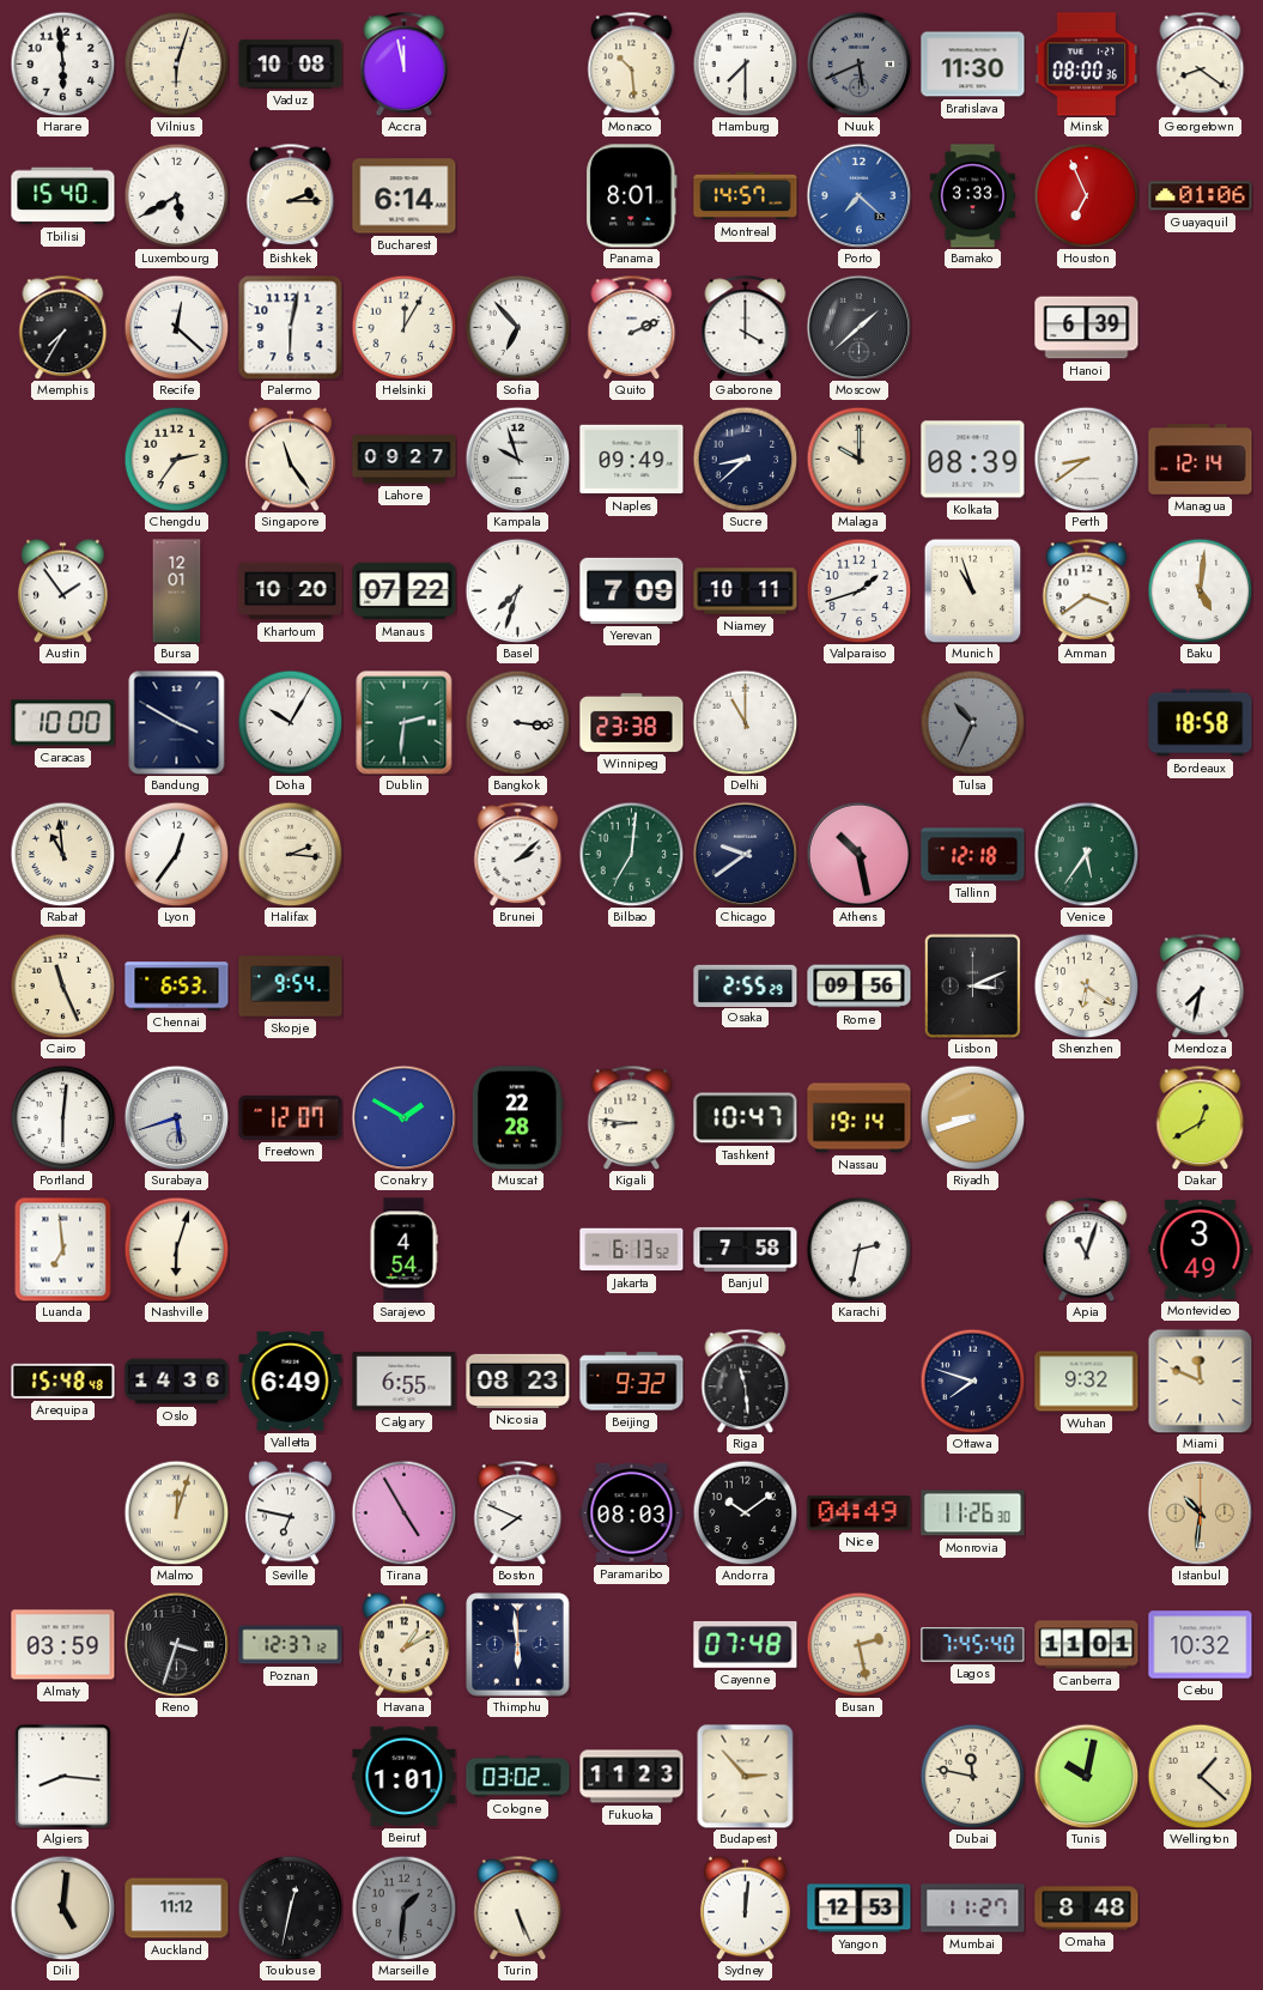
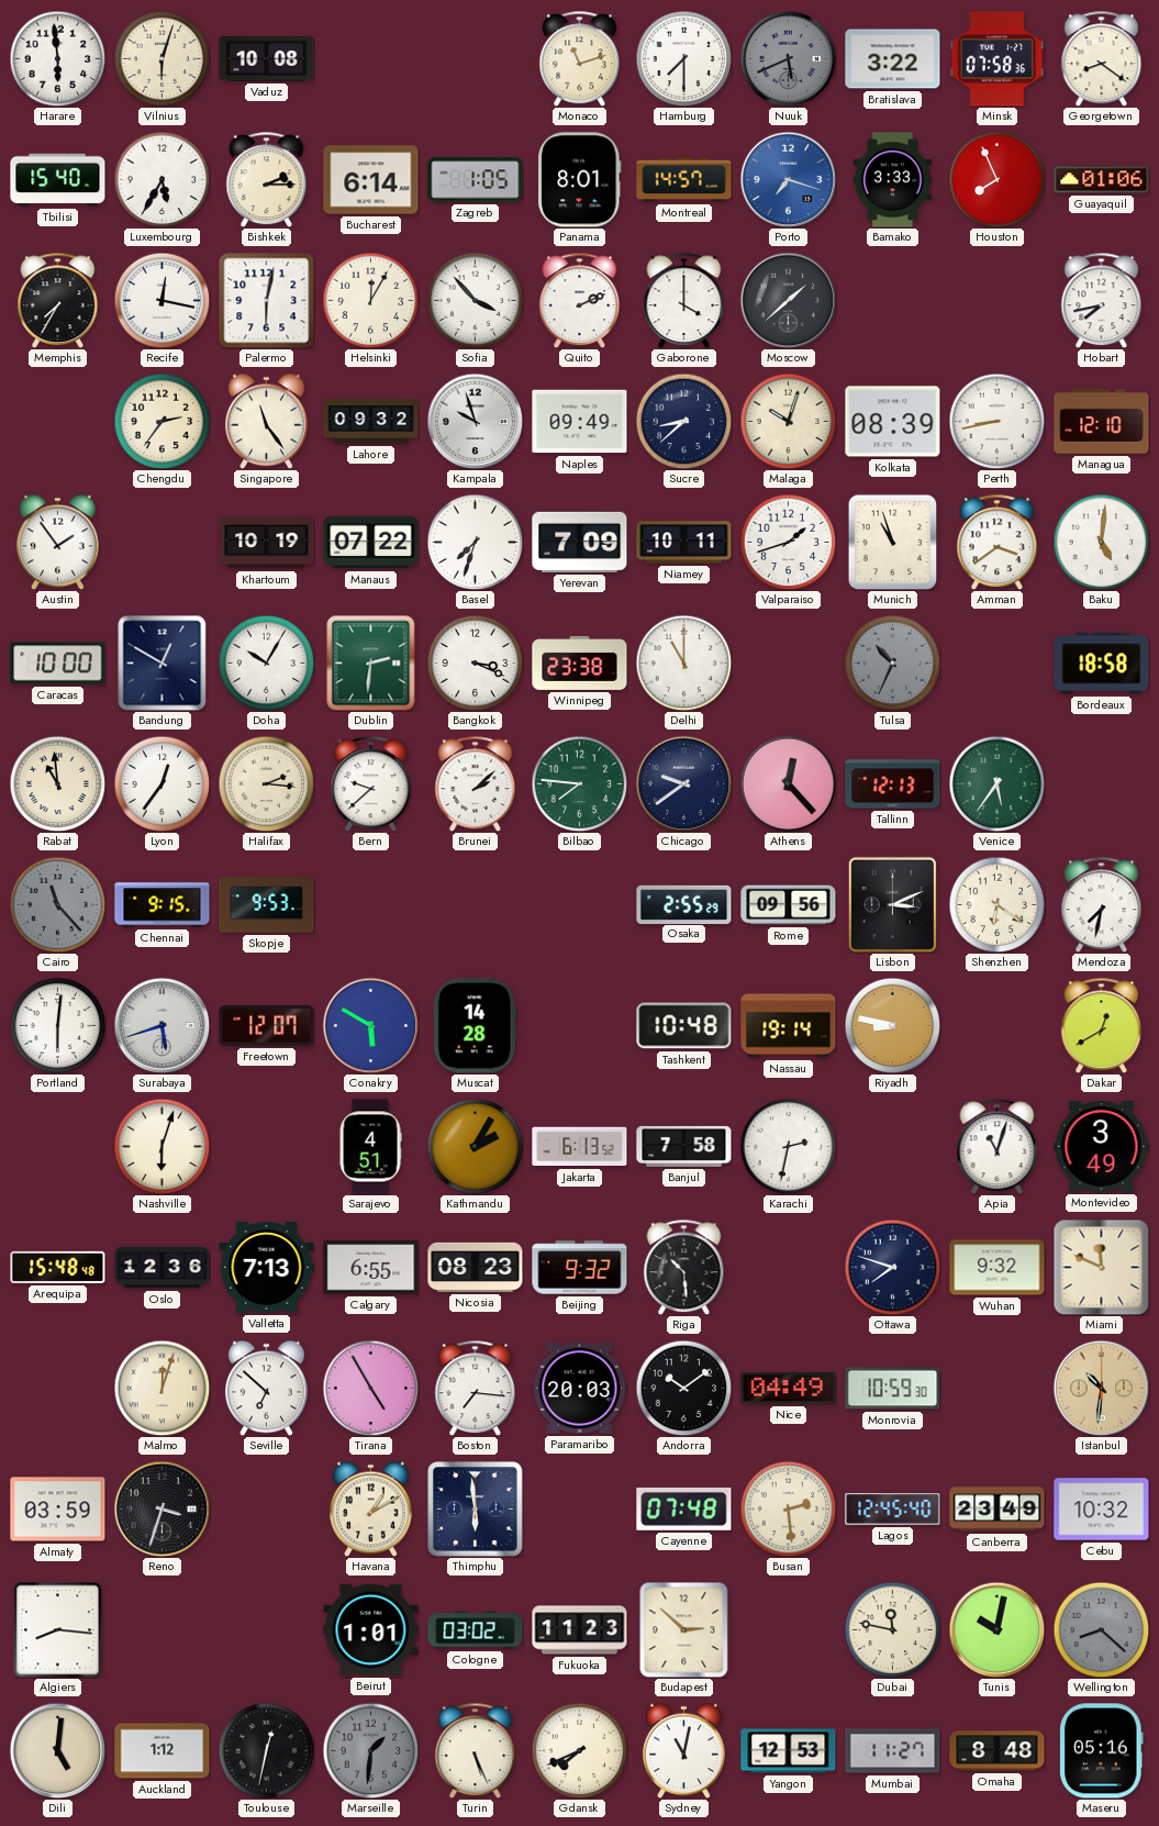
Accra: 11:58 -> none
Monaco: 10:29 -> 11:12
Bratislava: 11:30 -> 3:22
Minsk: 08:00 -> 07:58
Luxembourg: 5:40 -> 5:35
Zagreb: none -> 1:05
Porto: 7:22 -> 7:18
Houston: 6:56 -> 7:56
Recife: 12:22 -> 12:17
Sofia: 6:53 -> 3:53
Hanoi: 6:39 -> none
Hobart: none -> 7:43
Lahore: 09:27 -> 09:32
Malaga: 10:00 -> 10:03
Perth: 8:39 -> 8:43
Managua: 12:14 -> 12:10
Bursa: 12:01 -> none
Khartoum: 10:20 -> 10:19
Bandung: 3:50 -> 12:50
Bangkok: 3:16 -> 3:19
Bern: none -> 9:38
Bilbao: 7:01 -> 7:46
Athens: 10:28 -> 12:23
Tallinn: 12:18 -> 12:13
Cairo: 11:26 -> 11:23
Cairo dial: cream -> grey
Chennai: 6:53 -> 9:15
Skopje: 9:54 -> 9:53
Conakry: 1:50 -> 5:50
Muscat: 22:28 -> 14:28
Kigali: 8:46 -> none
Tashkent: 10:47 -> 10:48
Riyadh: 8:42 -> 8:47
Luanda: 6:59 -> none
Sarajevo: 4:54 -> 4:51
Kathmandu: none -> 2:05
Oslo: 14:36 -> 12:36
Valletta: 6:49 -> 7:13
Riga: 11:29 -> 10:29
Seville: 6:47 -> 6:52
Boston: 7:49 -> 7:16
Paramaribo: 08:03 -> 20:03
Monrovia: 11:26 -> 10:59
Poznan: 12:37 -> none
Busan: 2:28 -> 2:29
Lagos: 7:45 -> 12:45
Canberra: 11:01 -> 23:49
Budapest: 2:53 -> 2:52
Wellington: 1:22 -> 8:22
Wellington dial: cream -> grey
Auckland: 11:12 -> 1:12
Gdansk: none -> 7:41
Sydney: 12:01 -> 11:02
Maseru: none -> 05:16
